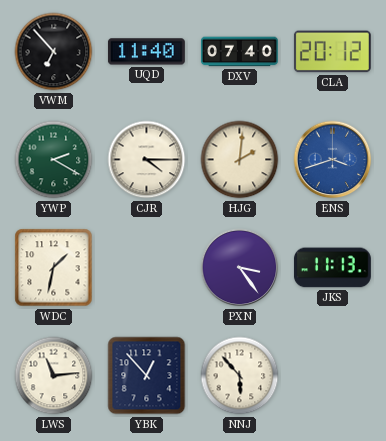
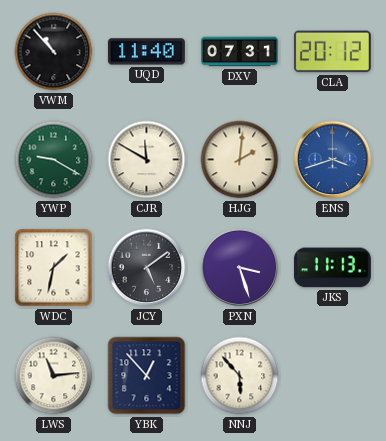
VWM: 6:53 -> 10:53
DXV: 07:40 -> 07:31
YWP: 2:20 -> 9:20
CJR: 4:15 -> 11:50
JCY: none -> 5:09
PXN: 3:24 -> 3:27
